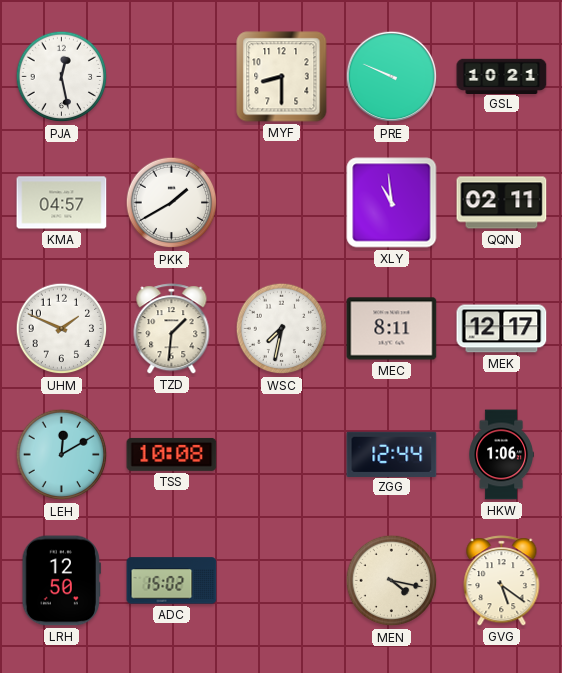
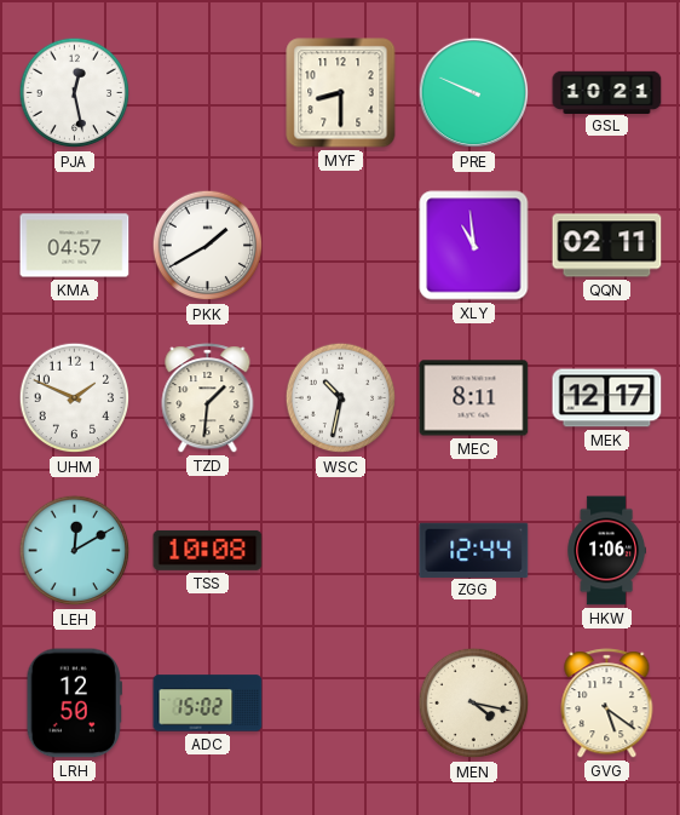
WSC: 7:32 -> 10:32
